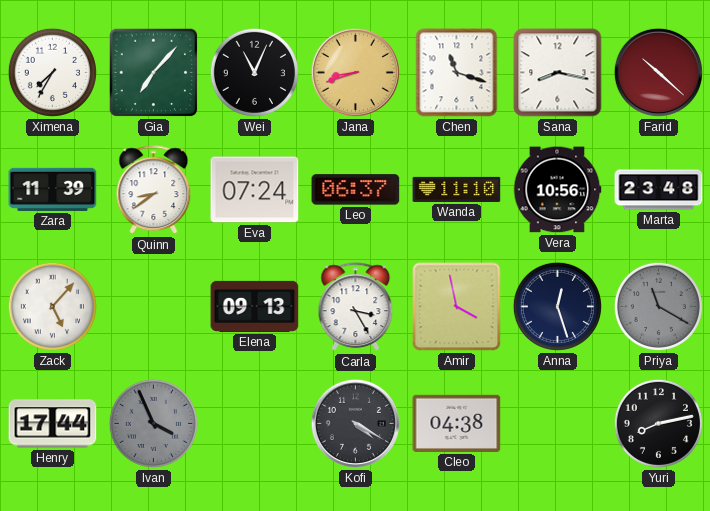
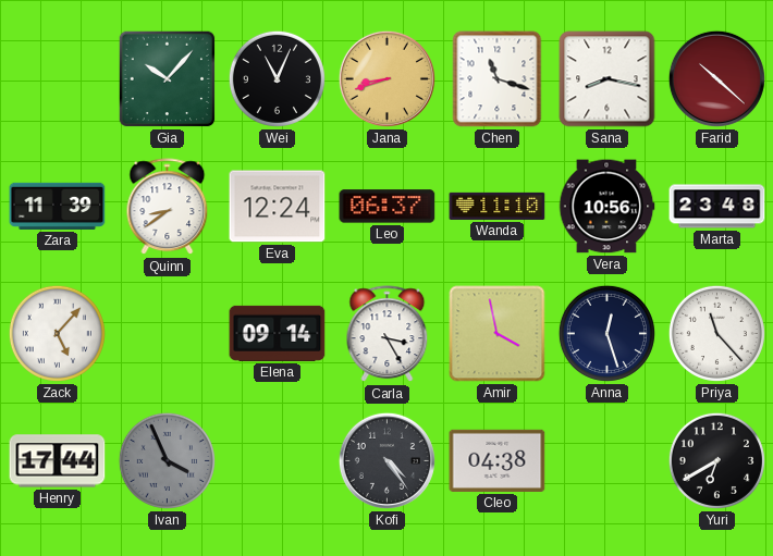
Ximena: 7:35 -> none
Gia: 7:07 -> 10:07
Eva: 07:24 -> 12:24
Elena: 09:13 -> 09:14
Priya: 11:20 -> 11:23
Priya dial: grey -> white
Kofi: 4:20 -> 4:24
Yuri: 8:13 -> 6:40
